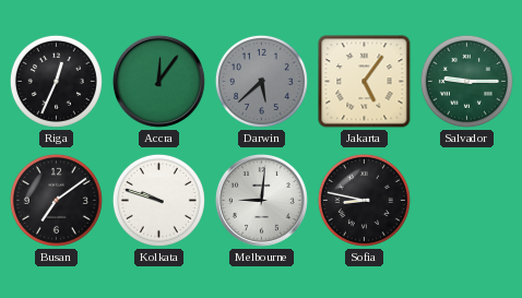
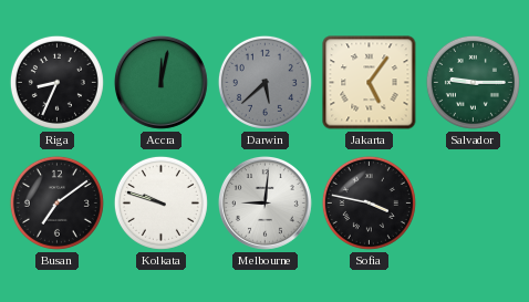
Riga: 12:34 -> 8:34
Accra: 12:06 -> 12:02
Sofia: 8:47 -> 3:47
